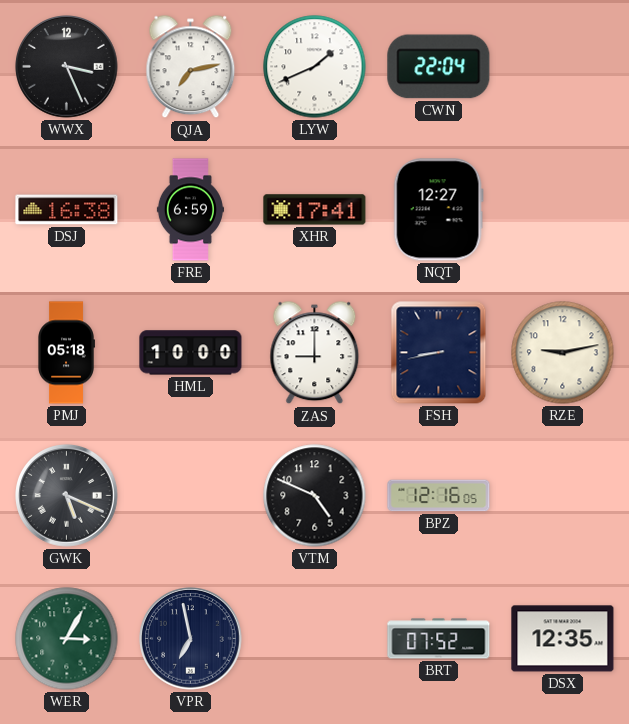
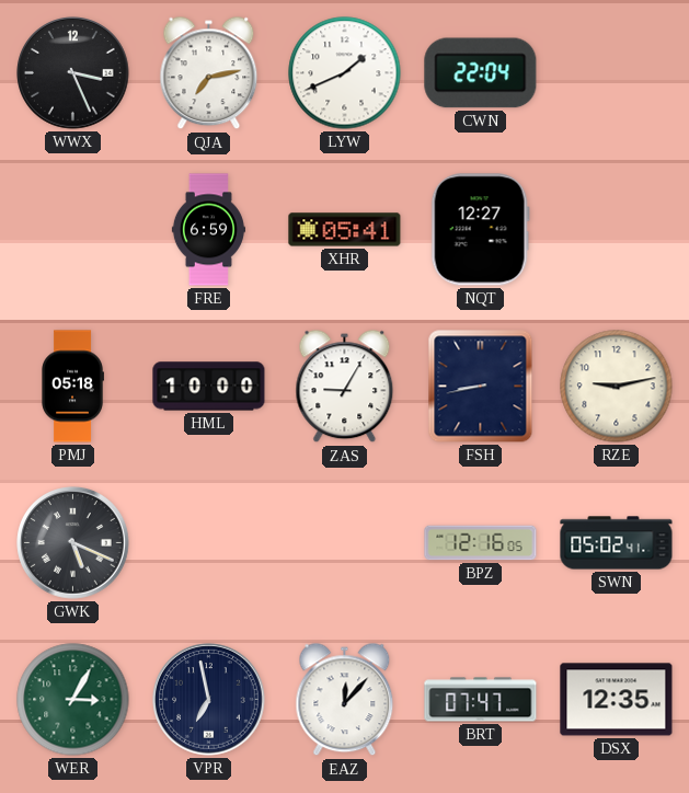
DSJ: 16:38 -> none
XHR: 17:41 -> 05:41
ZAS: 9:00 -> 9:05
VTM: 4:49 -> none
SWN: none -> 05:02
EAZ: none -> 12:07
BRT: 07:52 -> 07:47
